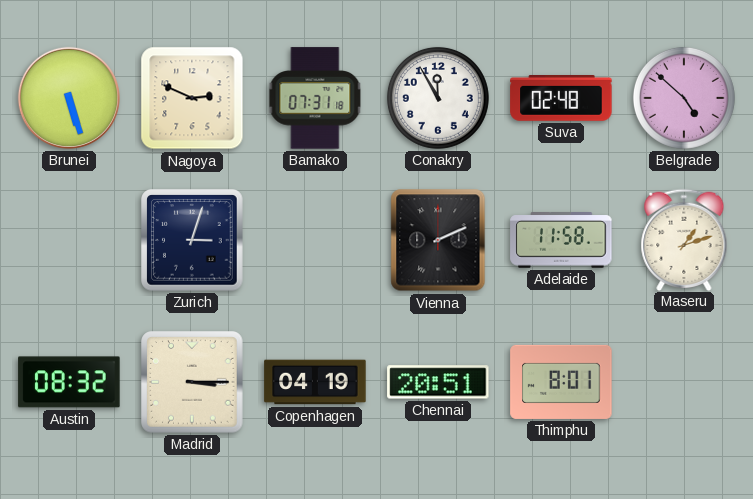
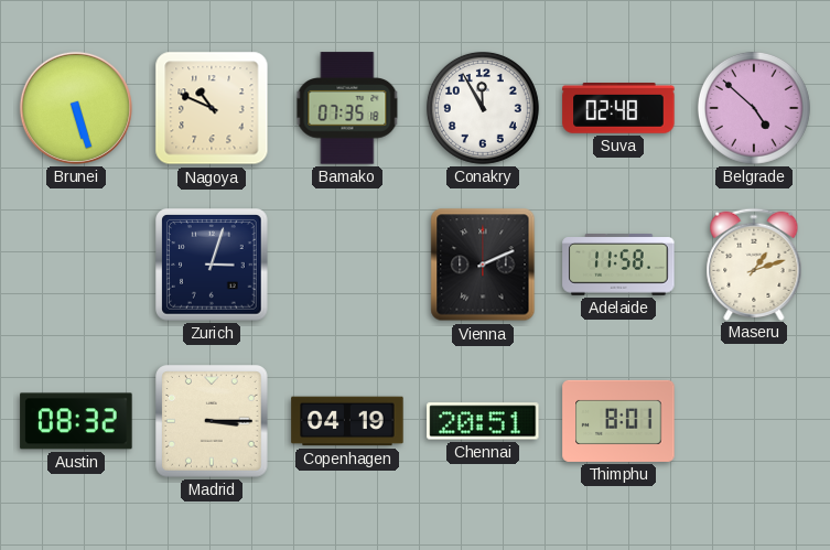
Nagoya: 2:49 -> 10:49
Bamako: 07:31 -> 07:35
